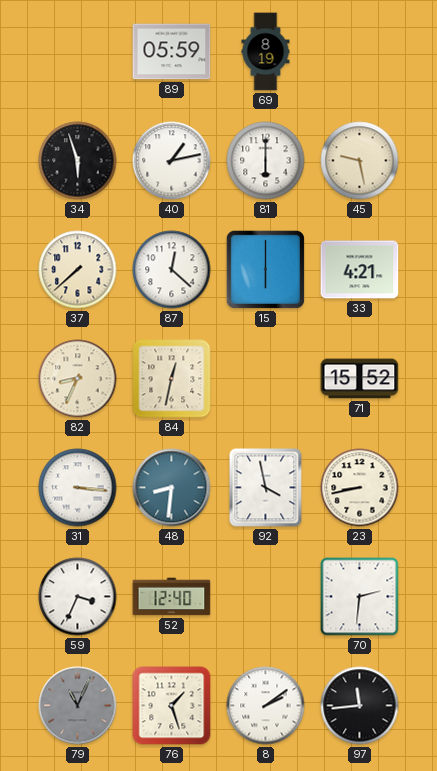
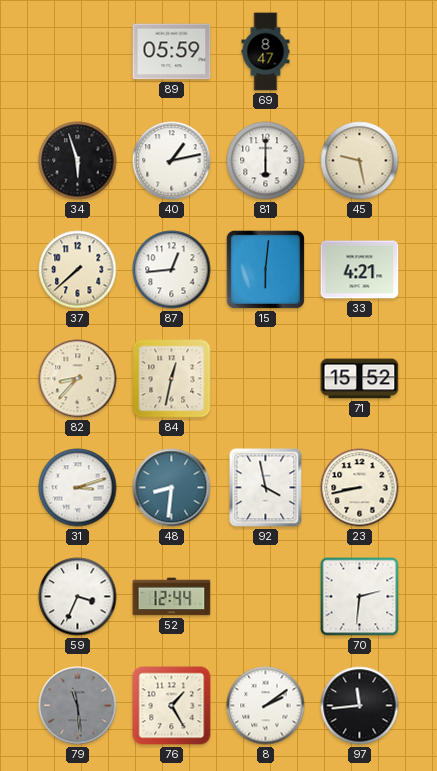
69: 8:19 -> 8:47
87: 12:22 -> 12:44
15: 6:00 -> 6:01
82: 8:34 -> 8:37
31: 3:16 -> 3:12
52: 12:40 -> 12:44
79: 11:04 -> 11:29
76: 1:27 -> 1:25
